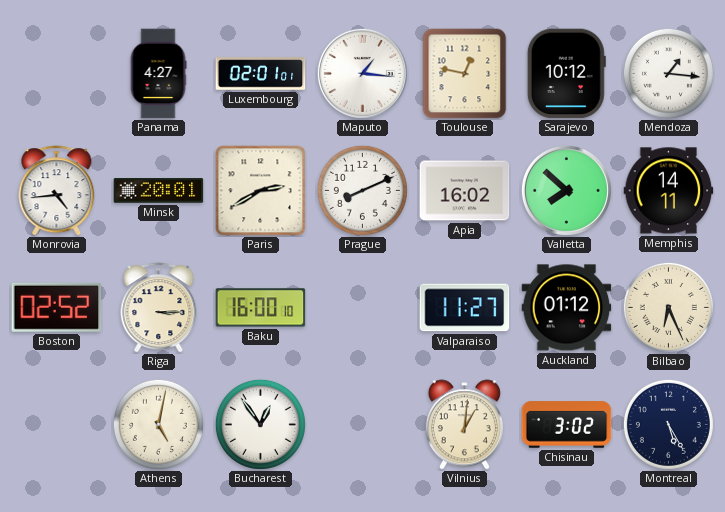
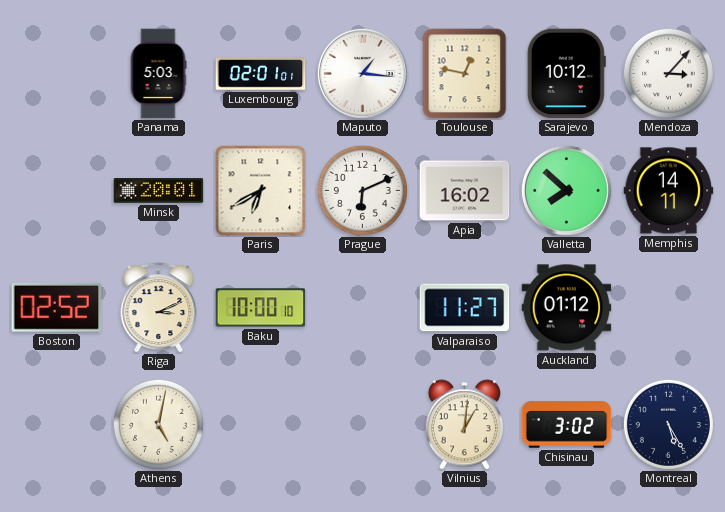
Panama: 4:27 -> 5:03
Mendoza: 1:16 -> 3:07
Monrovia: 4:44 -> none
Paris: 2:40 -> 6:40
Prague: 8:11 -> 6:11
Riga: 3:15 -> 3:11
Baku: 16:00 -> 10:00
Bilbao: 6:26 -> none
Bucharest: 12:54 -> none
